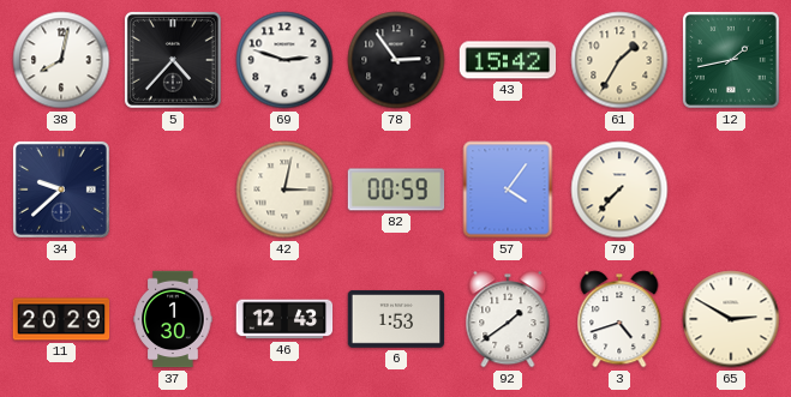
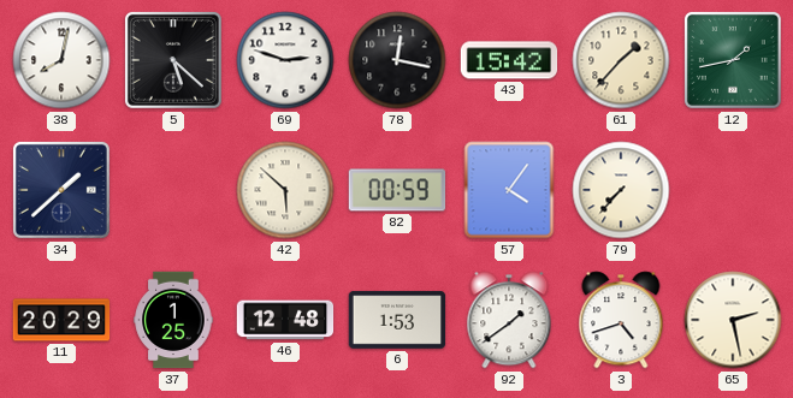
5: 4:37 -> 5:22
78: 2:54 -> 12:17
61: 1:35 -> 1:37
34: 9:38 -> 1:38
42: 3:02 -> 5:52
37: 1:30 -> 1:25
46: 12:43 -> 12:48
65: 2:50 -> 2:28
